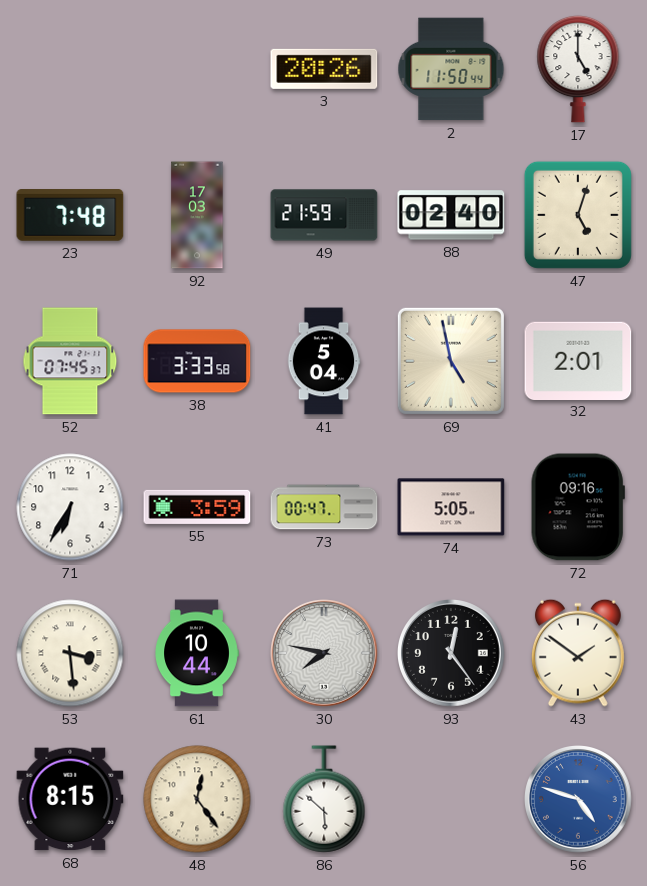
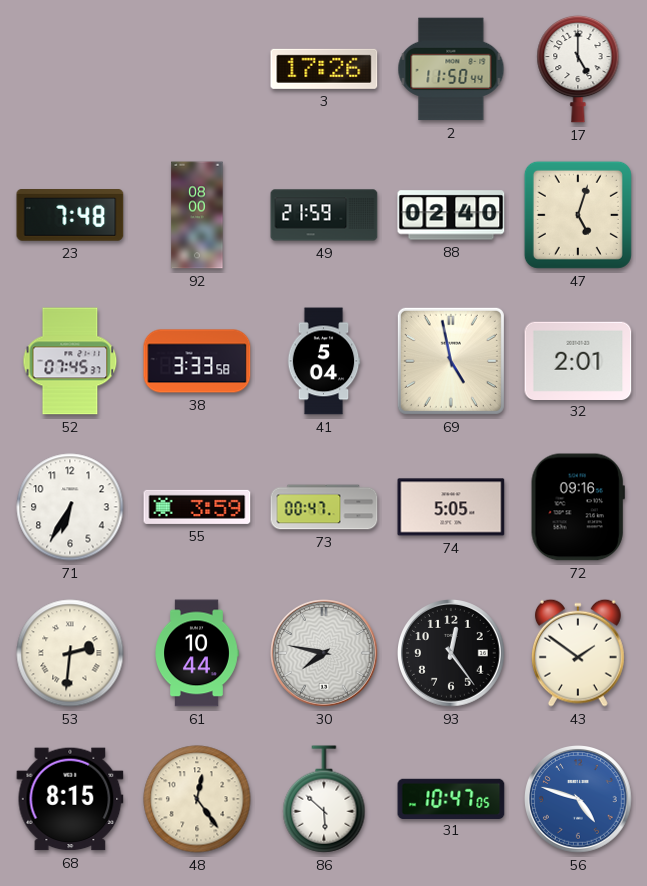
3: 20:26 -> 17:26
92: 17:03 -> 08:00
53: 3:29 -> 2:31
31: none -> 10:47
